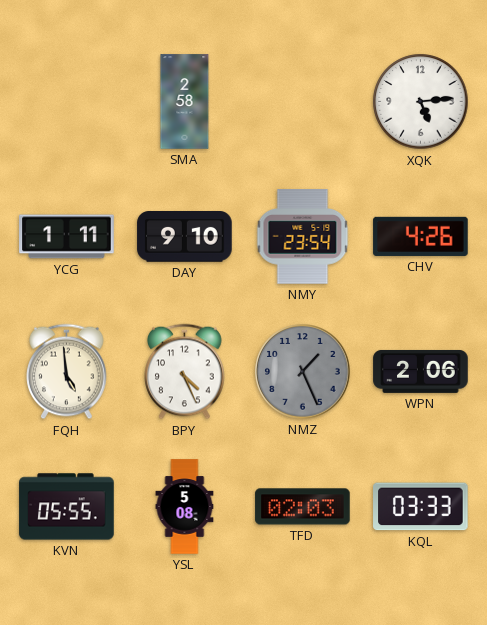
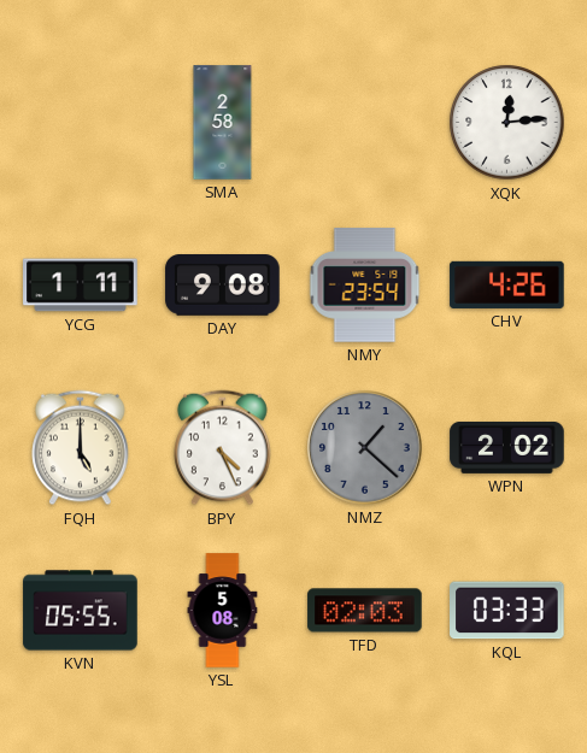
XQK: 5:14 -> 12:14
DAY: 9:10 -> 9:08
FQH: 4:59 -> 5:00
NMZ: 1:26 -> 1:22
WPN: 2:06 -> 2:02
